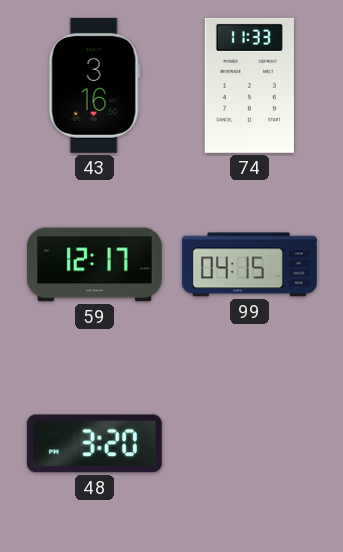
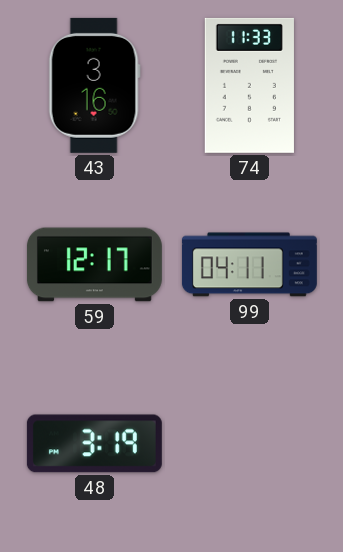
99: 04:15 -> 04:11
48: 3:20 -> 3:19
